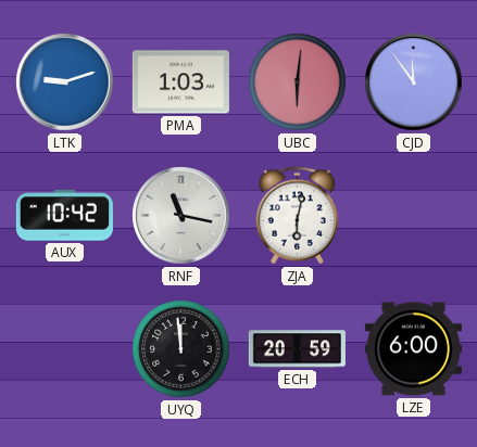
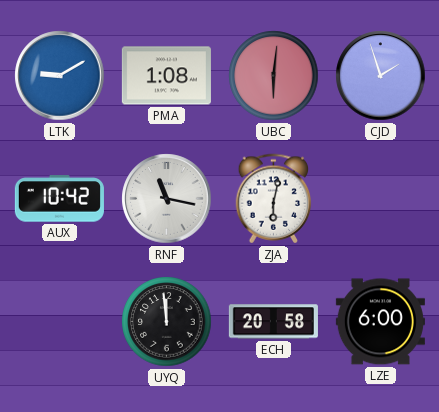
LTK: 9:12 -> 9:10
PMA: 1:03 -> 1:08
CJD: 11:54 -> 1:57
ECH: 20:59 -> 20:58
